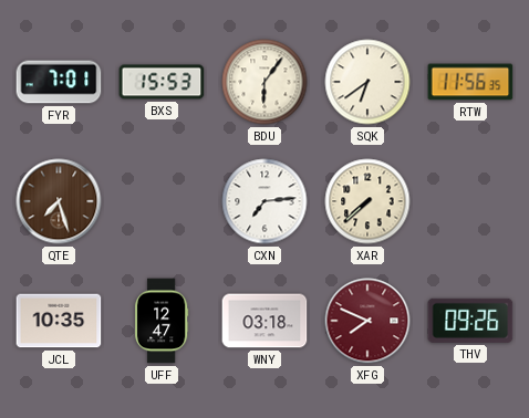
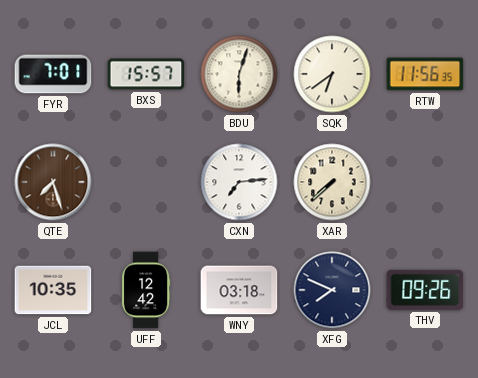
BXS: 15:53 -> 15:57
BDU: 6:06 -> 6:03
UFF: 12:47 -> 12:42
XFG dial: burgundy -> navy
